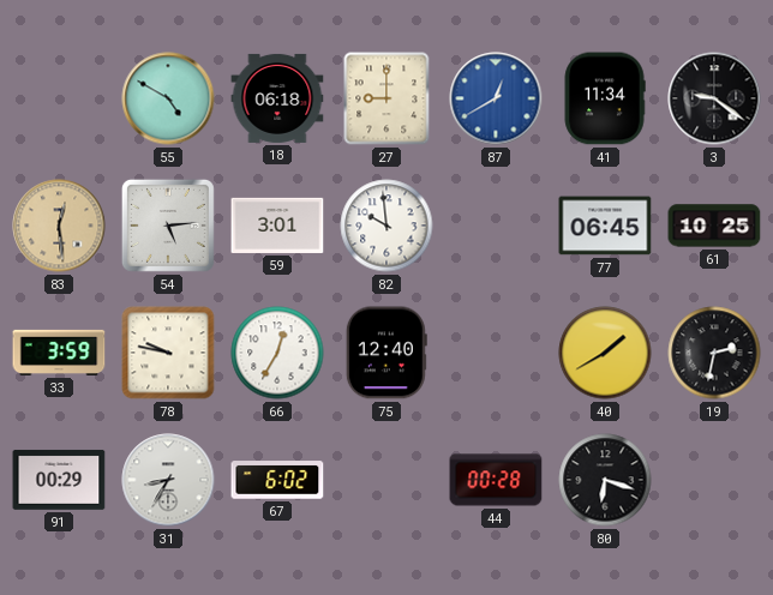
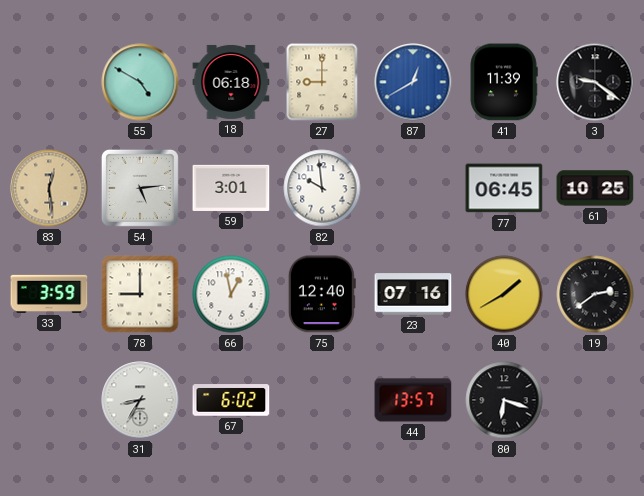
41: 11:34 -> 11:39
78: 9:47 -> 9:00
66: 12:35 -> 12:58
23: none -> 07:16
19: 2:32 -> 2:39
91: 00:29 -> none
44: 00:28 -> 13:57
